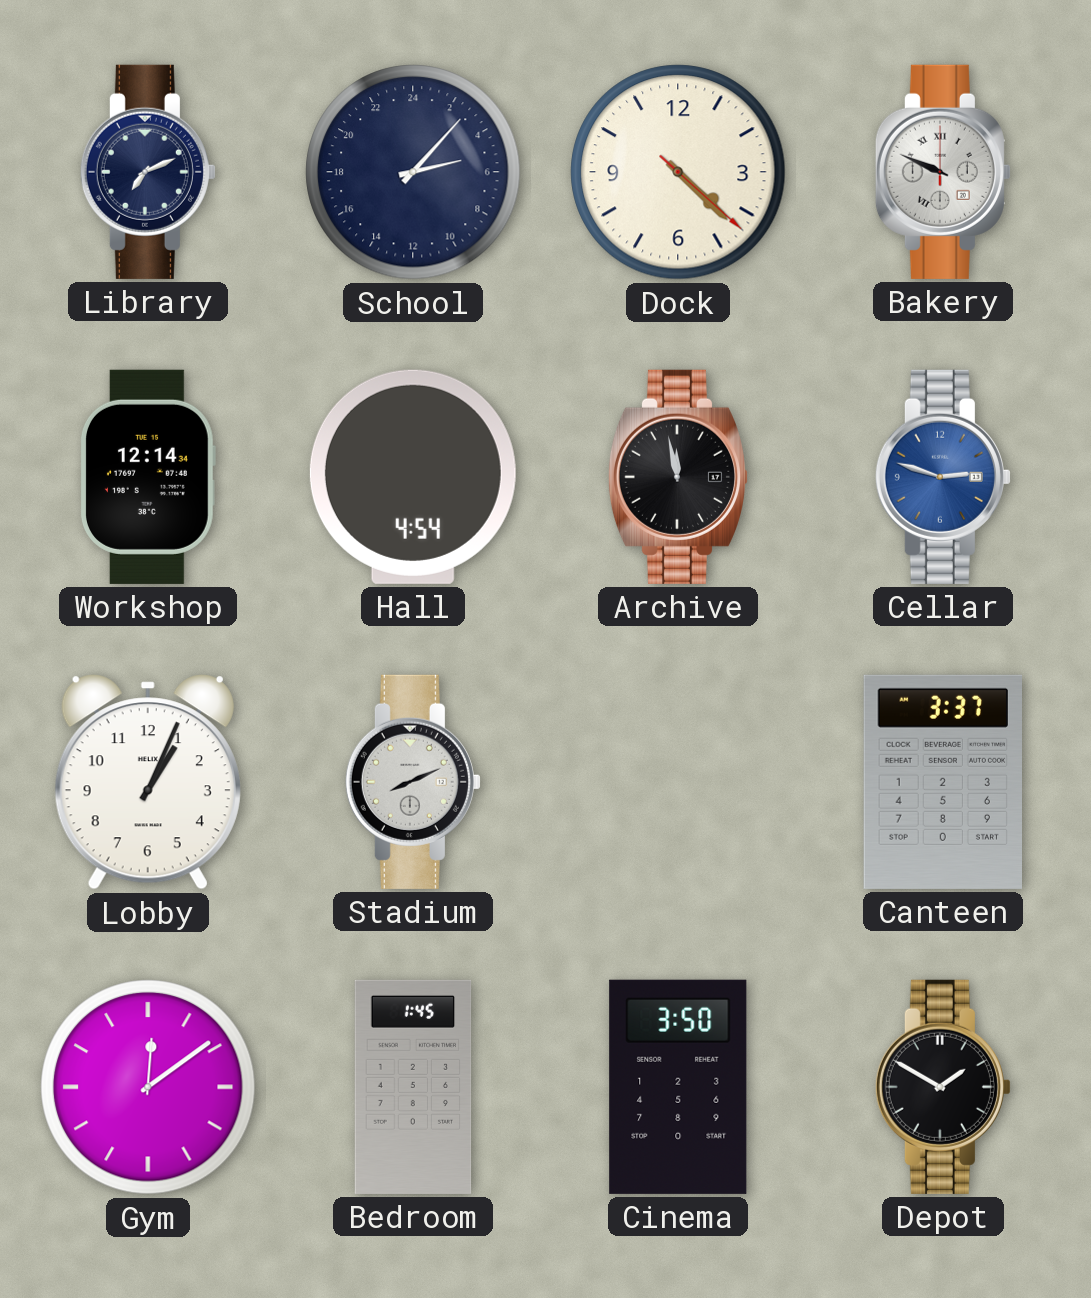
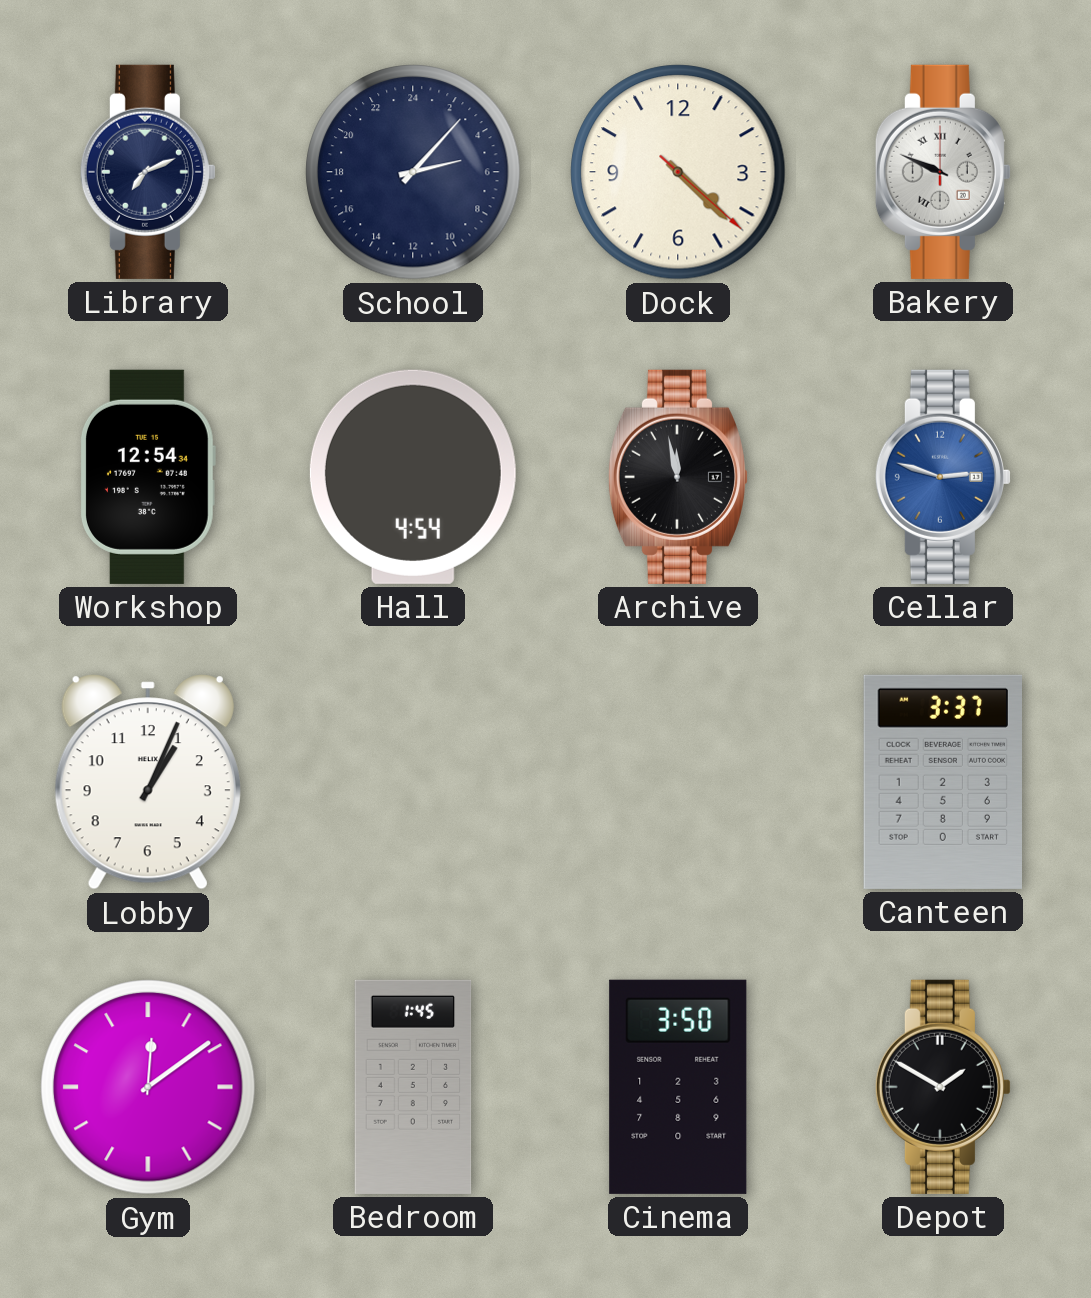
Workshop: 12:14 -> 12:54
Stadium: 8:11 -> none
